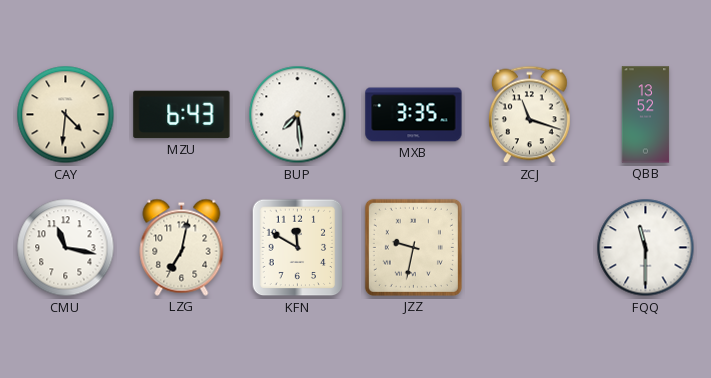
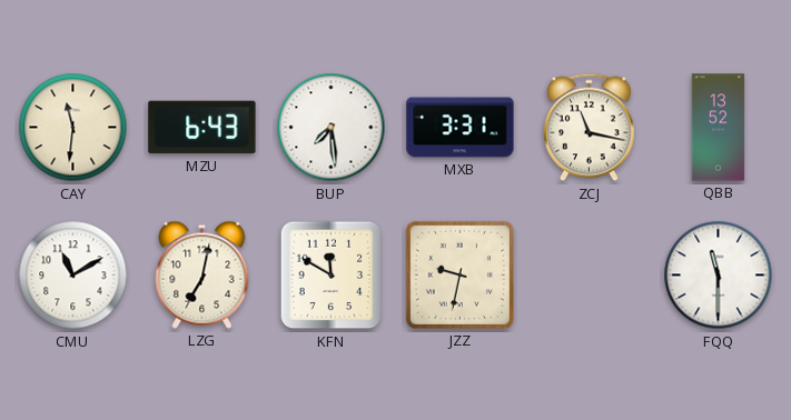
CAY: 4:31 -> 11:31
MXB: 3:35 -> 3:31
ZCJ: 11:18 -> 11:17
CMU: 11:17 -> 11:10
